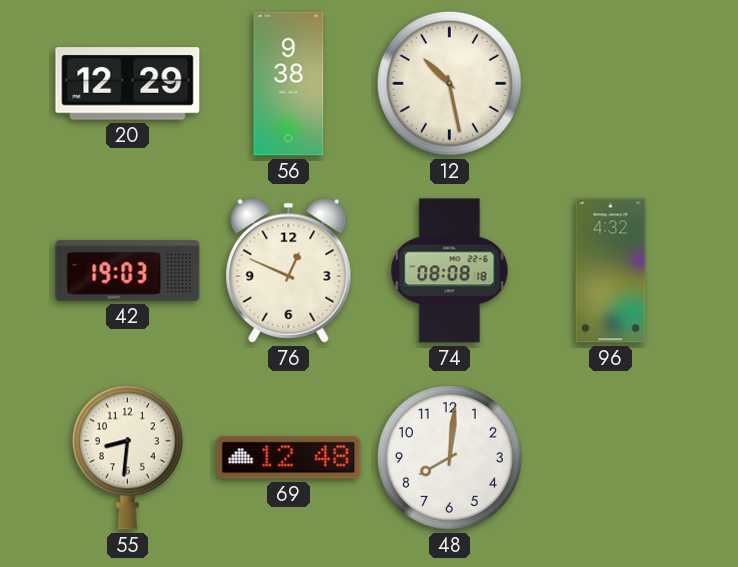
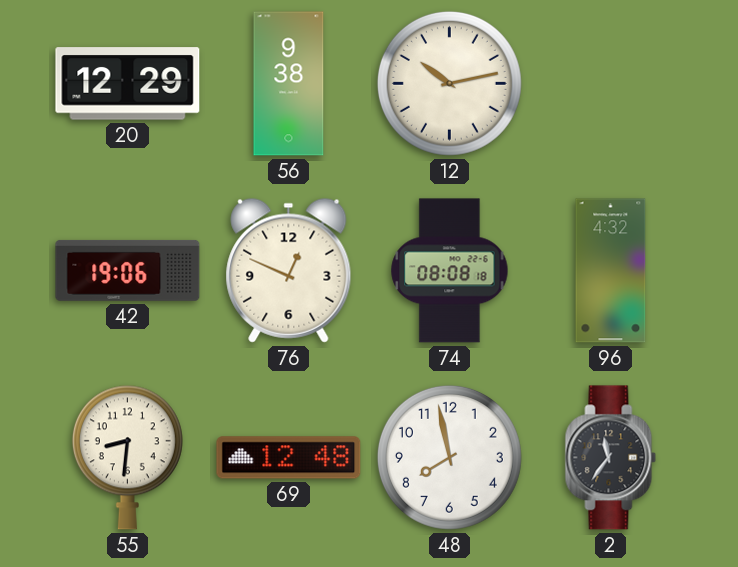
12: 10:28 -> 10:13
42: 19:03 -> 19:06
48: 8:01 -> 7:58
2: none -> 11:36
